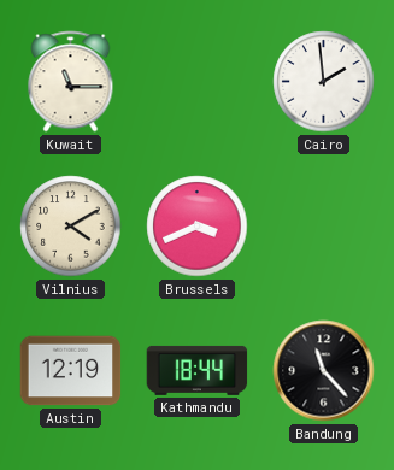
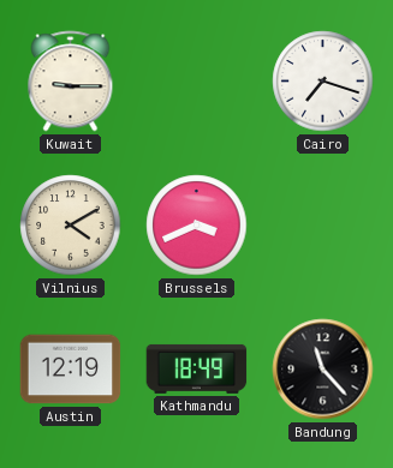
Kuwait: 11:15 -> 9:15
Cairo: 1:59 -> 7:18
Kathmandu: 18:44 -> 18:49
